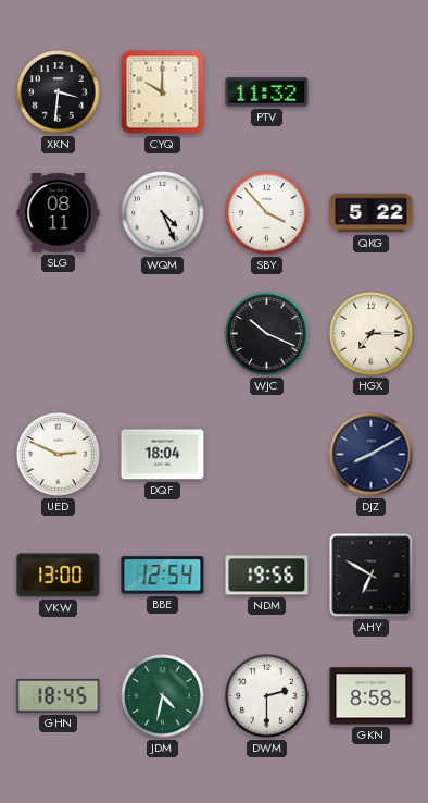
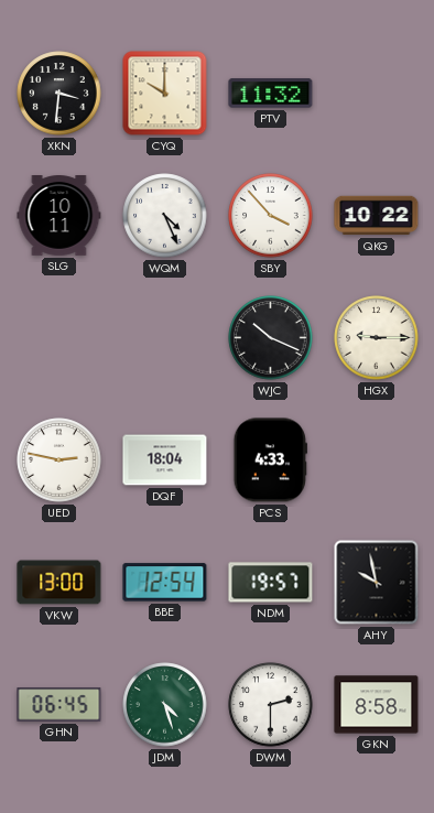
SLG: 08:11 -> 10:11
QKG: 5:22 -> 10:22
HGX: 7:15 -> 9:15
UED: 2:49 -> 2:47
PCS: none -> 4:33
DJZ: 8:10 -> none
NDM: 19:56 -> 19:57
AHY: 6:50 -> 9:58
GHN: 18:45 -> 06:45
JDM: 4:32 -> 4:27
